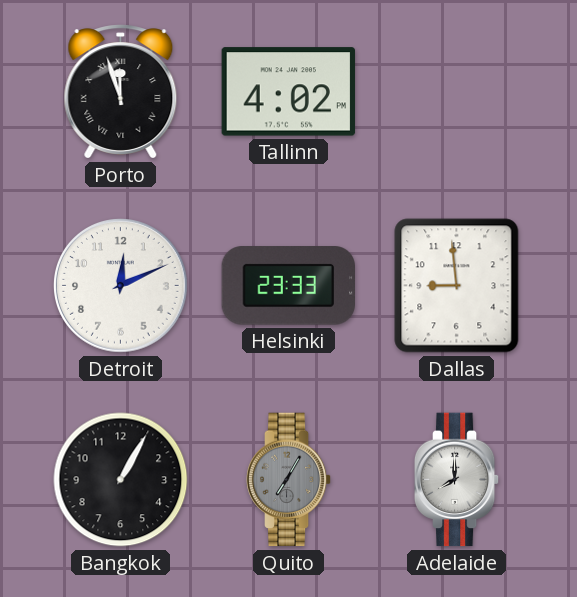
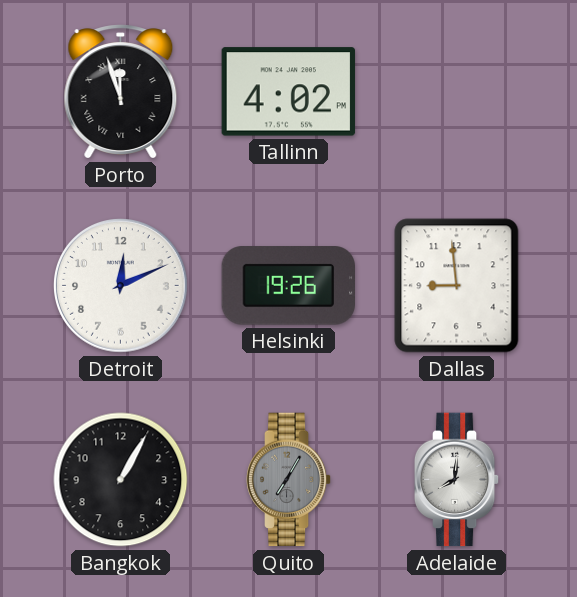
Helsinki: 23:33 -> 19:26
Adelaide: 8:00 -> 8:01
